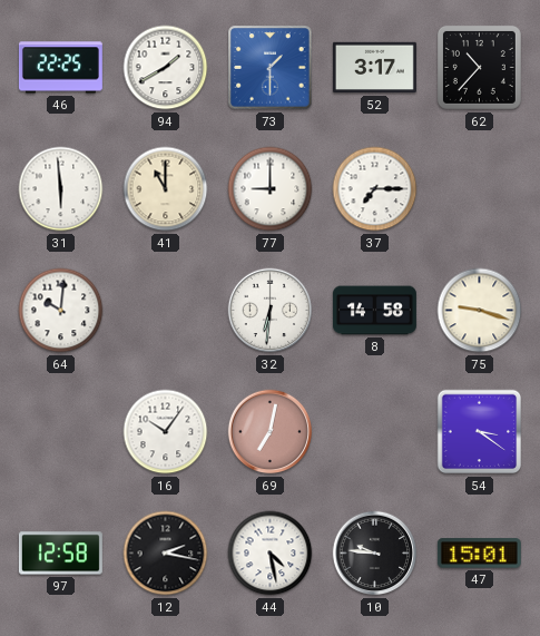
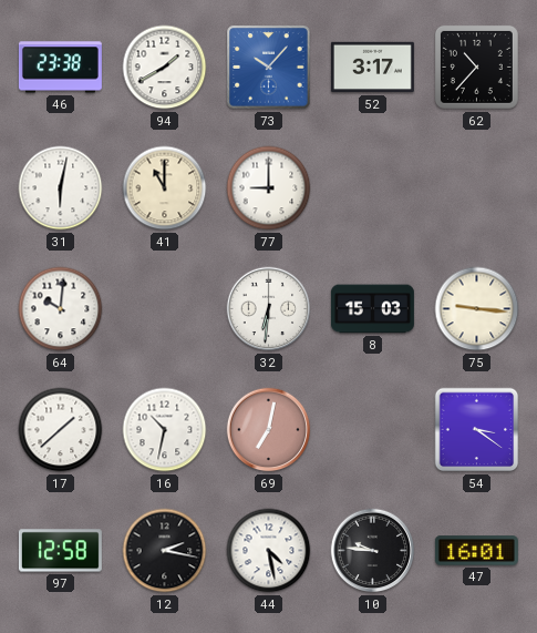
46: 22:25 -> 23:38
73: 1:30 -> 10:07
31: 5:59 -> 6:02
37: 7:15 -> none
8: 14:58 -> 15:03
75: 9:18 -> 9:16
17: none -> 1:38
16: 10:06 -> 10:32
47: 15:01 -> 16:01
